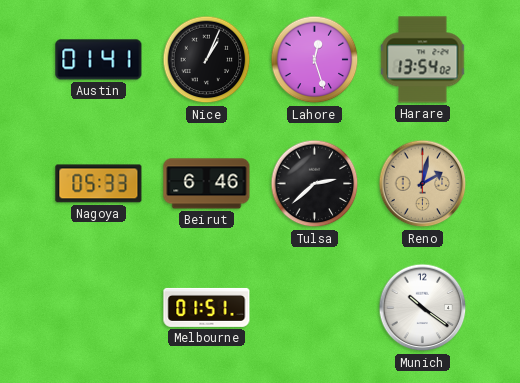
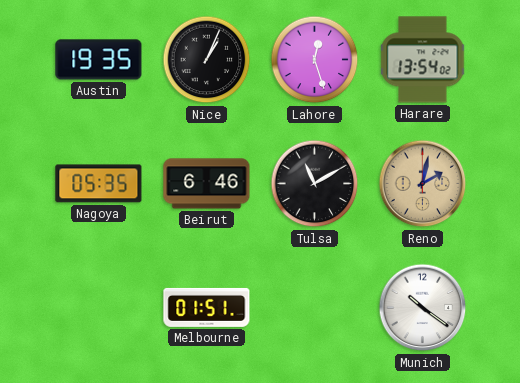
Austin: 01:41 -> 19:35
Nagoya: 05:33 -> 05:35
Tulsa: 2:38 -> 11:10
